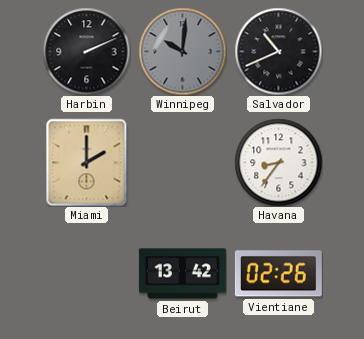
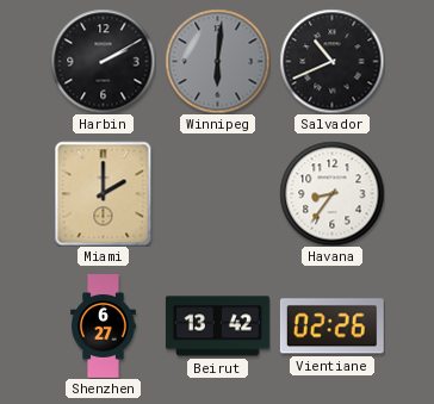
Harbin: 2:11 -> 2:10
Winnipeg: 10:01 -> 6:01
Shenzhen: none -> 6:27
